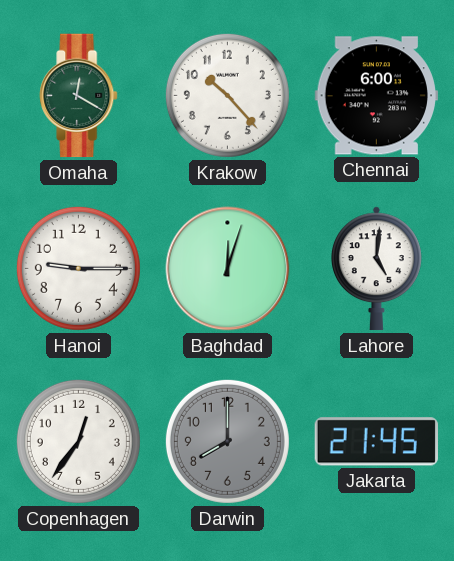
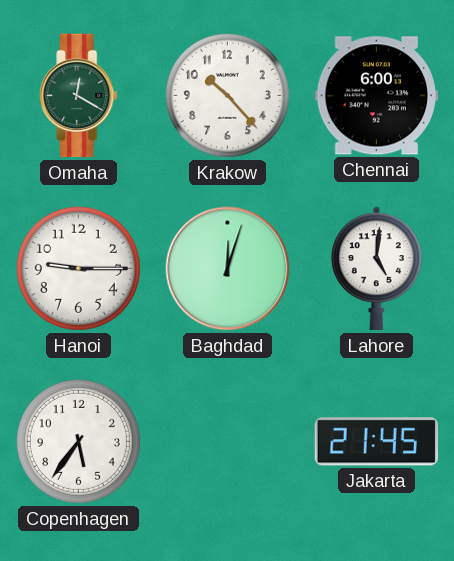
Copenhagen: 12:36 -> 5:36
Darwin: 8:00 -> none
